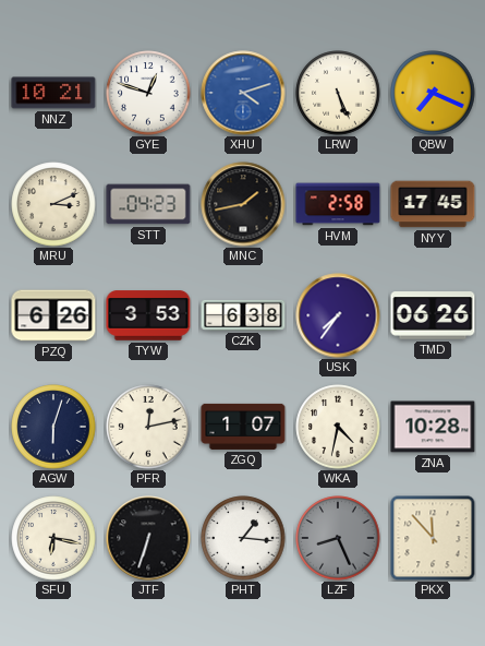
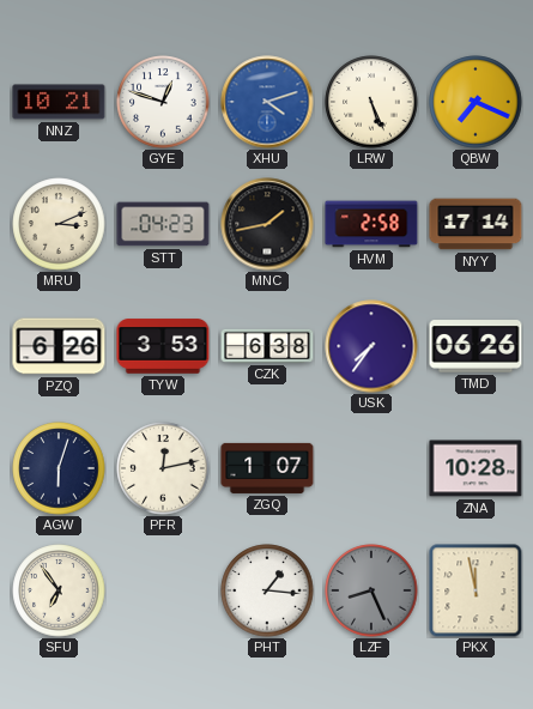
NYY: 17:45 -> 17:14
WKA: 4:32 -> none
SFU: 6:17 -> 6:54
JTF: 6:33 -> none
PKX: 11:53 -> 11:58
